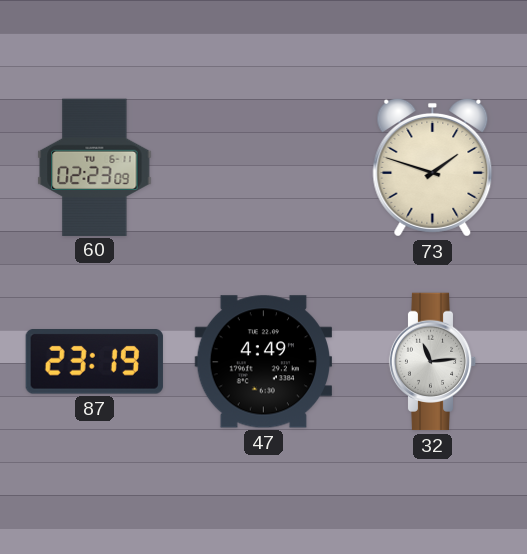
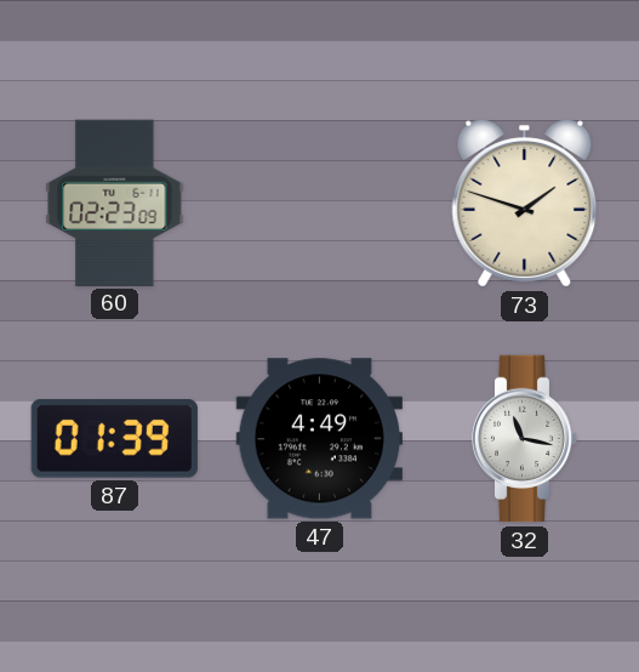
87: 23:19 -> 01:39
32: 11:14 -> 11:17
